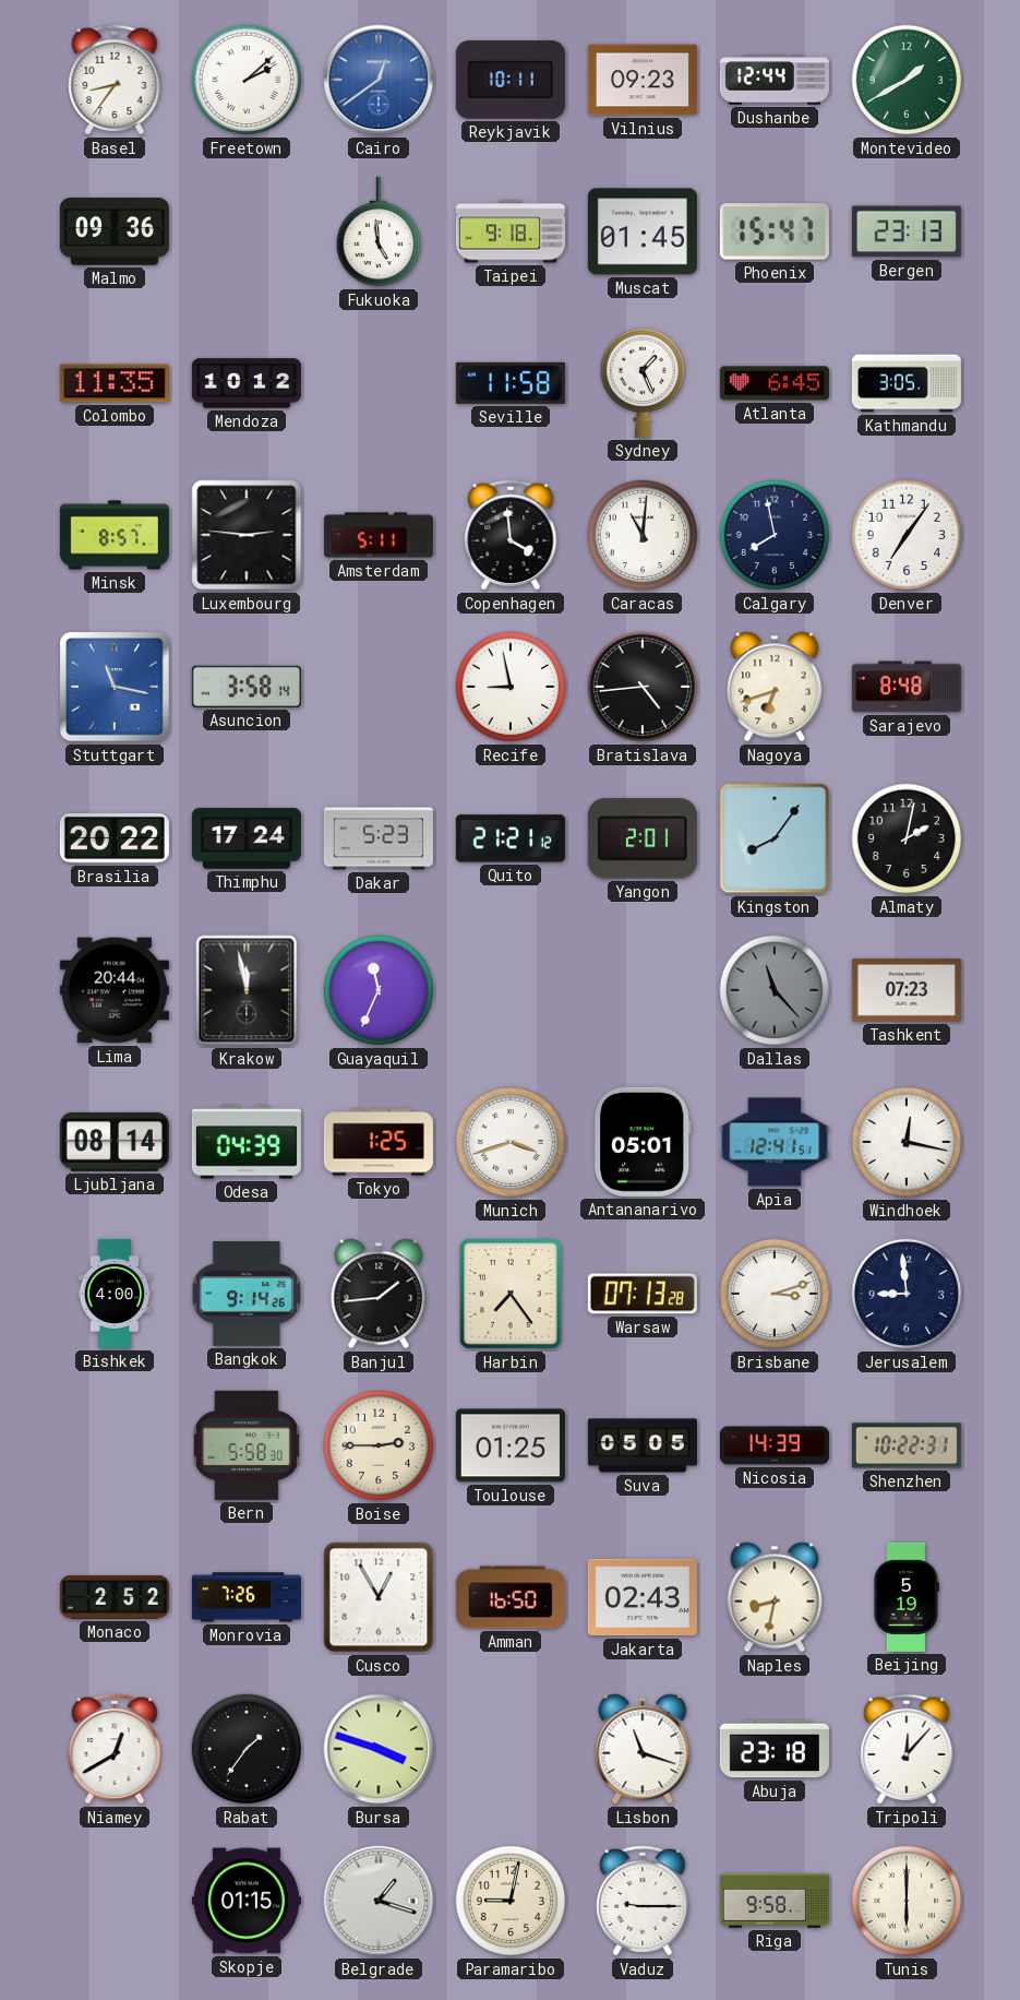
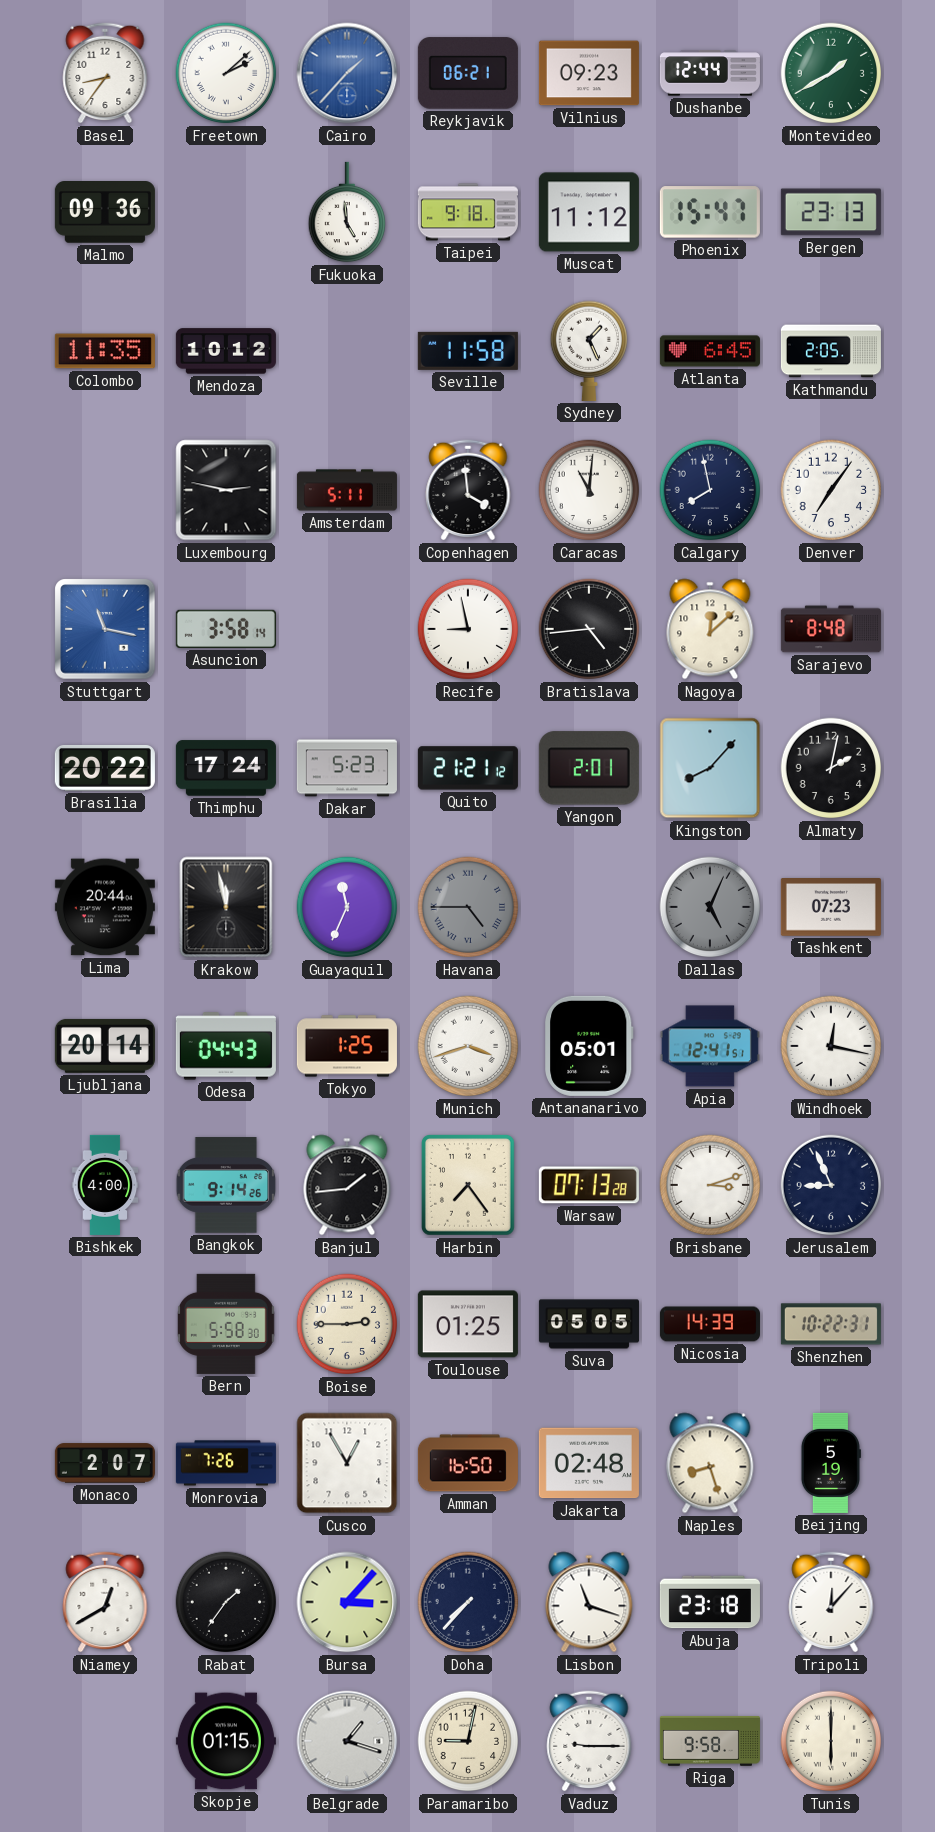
Cairo: 12:39 -> 1:37
Reykjavik: 10:11 -> 06:21
Muscat: 01:45 -> 11:12
Kathmandu: 3:05 -> 2:05
Minsk: 8:57 -> none
Luxembourg: 2:46 -> 2:47
Nagoya: 6:42 -> 12:08
Kingston: 8:06 -> 8:07
Havana: none -> 4:45
Dallas: 11:23 -> 5:04
Ljubljana: 08:14 -> 20:14
Odesa: 04:39 -> 04:43
Jerusalem: 8:59 -> 8:56
Monaco: 2:52 -> 2:07
Jakarta: 02:43 -> 02:48
Naples: 8:32 -> 8:27
Bursa: 3:48 -> 3:07
Doha: none -> 7:37
